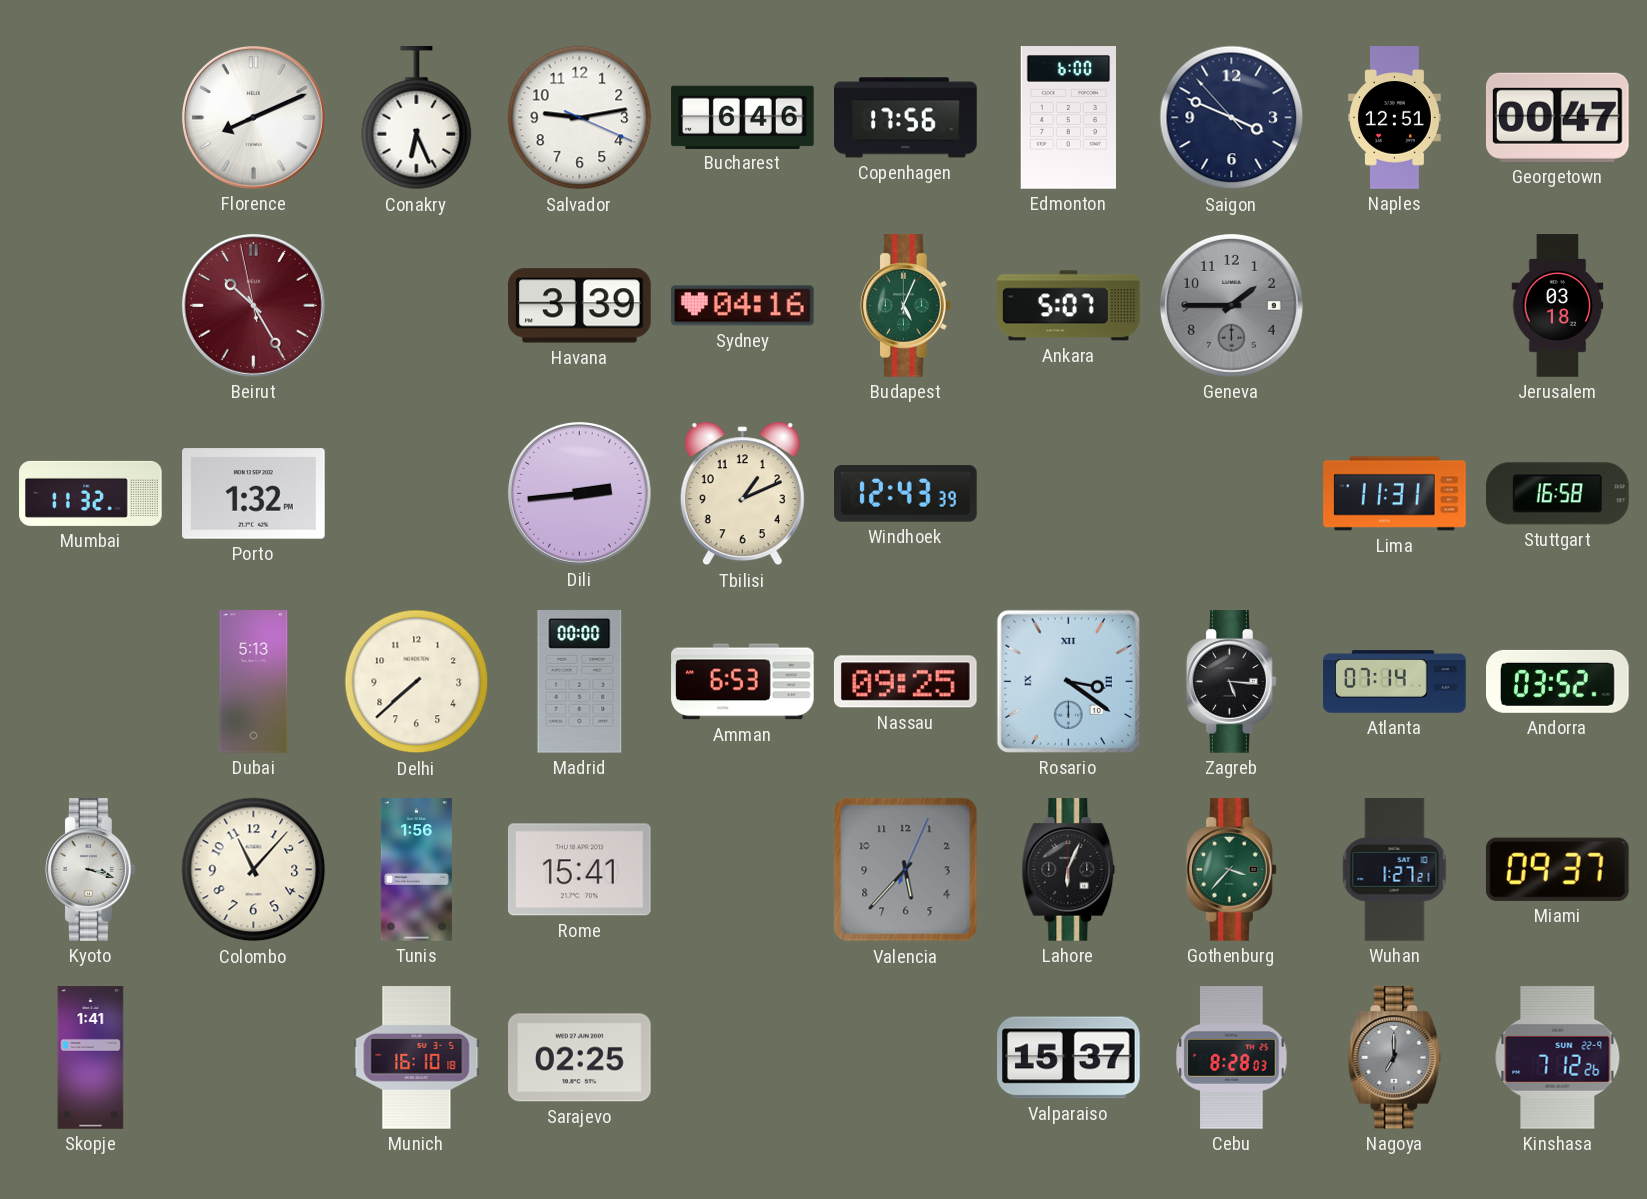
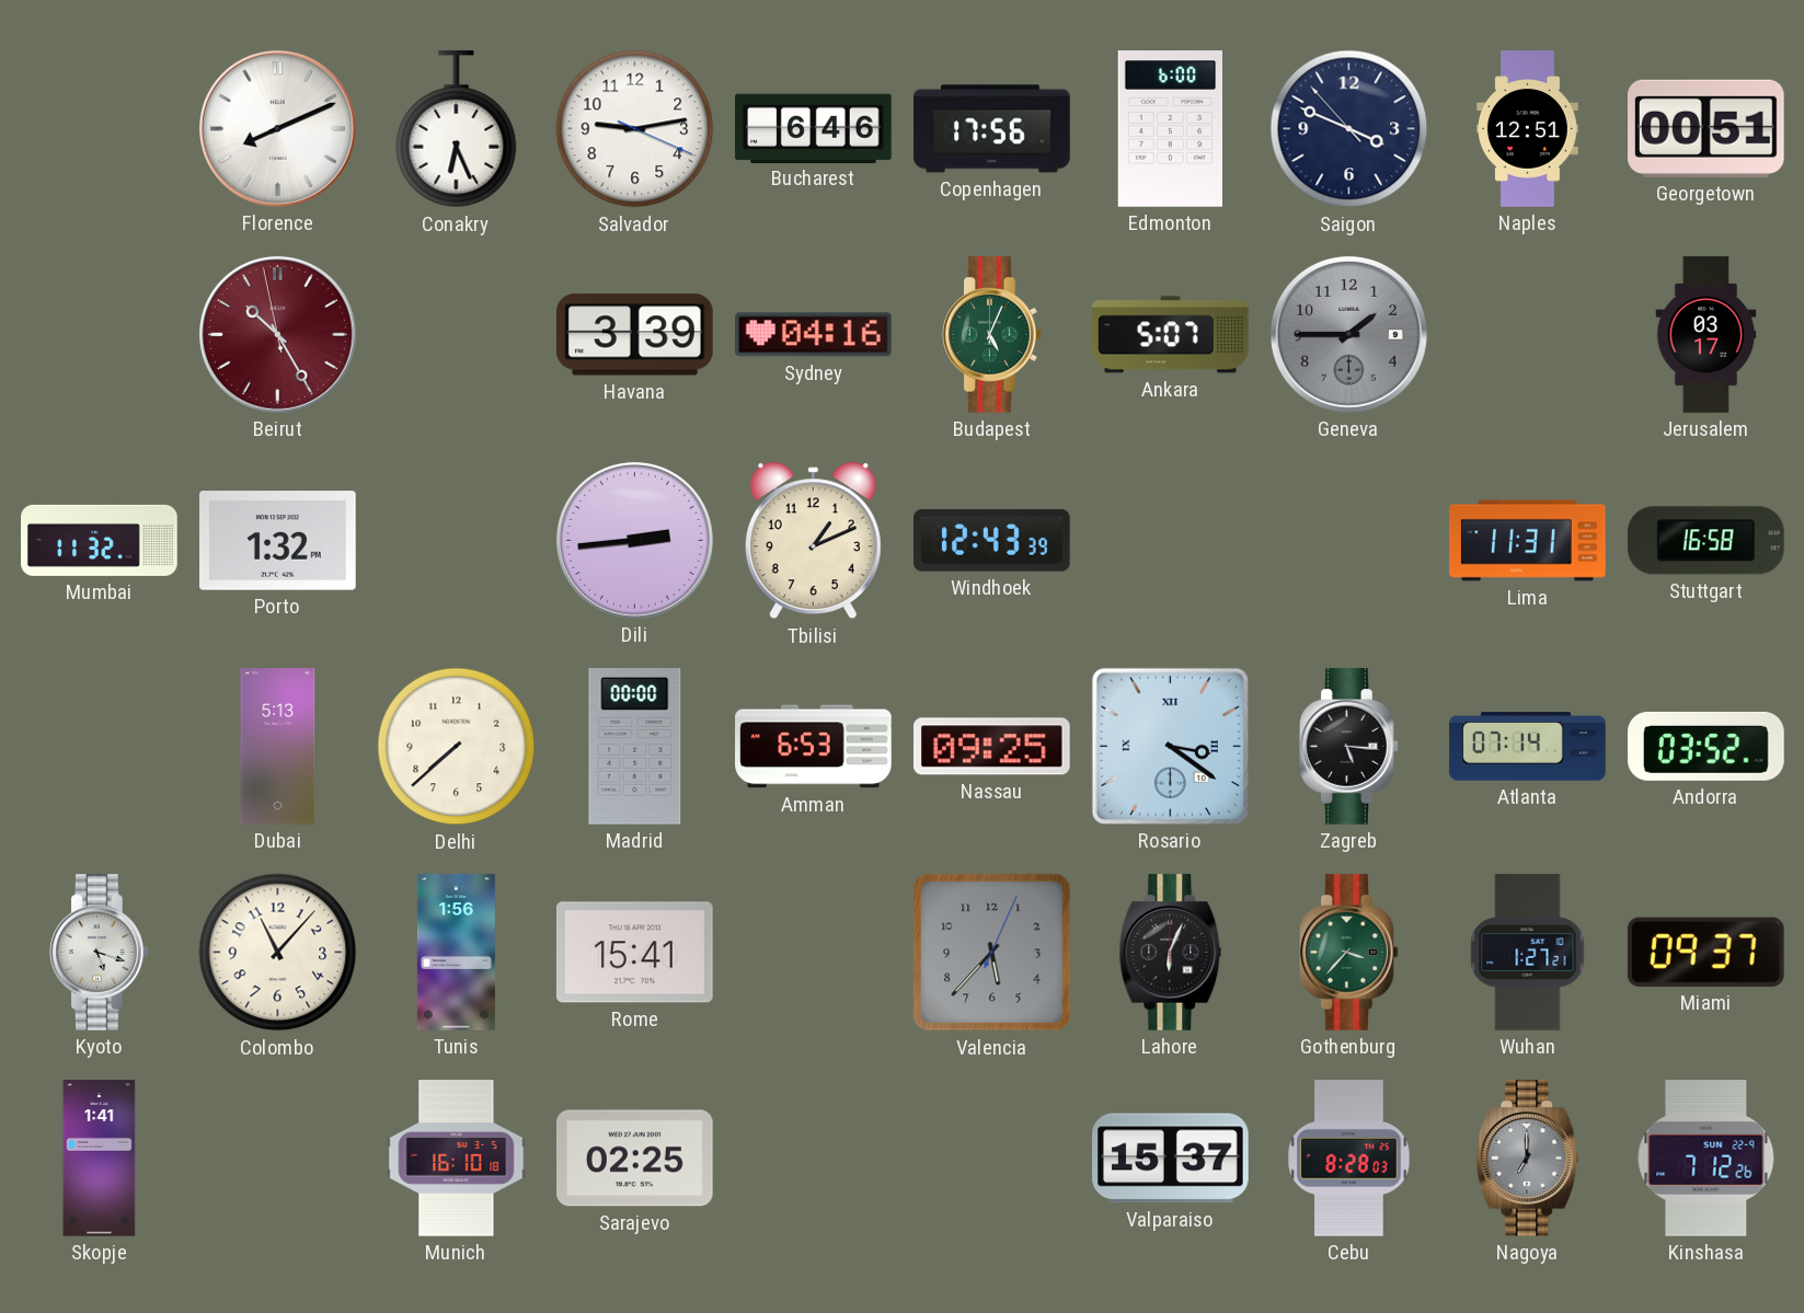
Georgetown: 00:47 -> 00:51
Jerusalem: 03:18 -> 03:17
Kyoto: 3:18 -> 5:18
